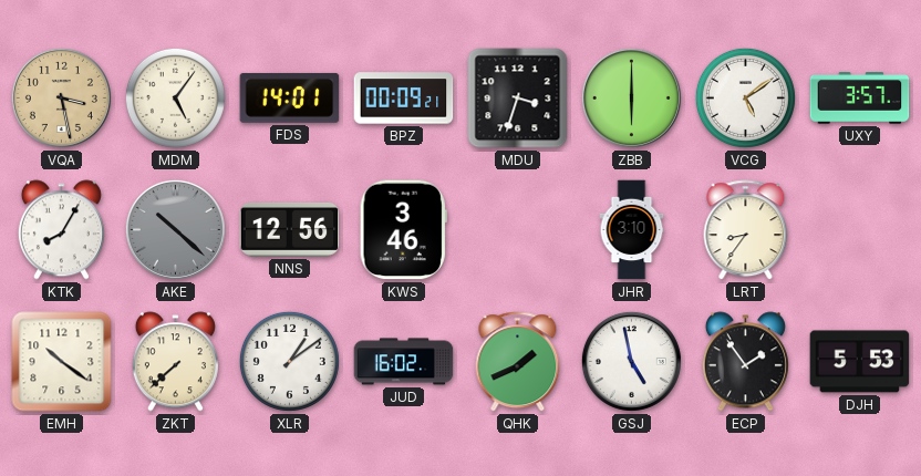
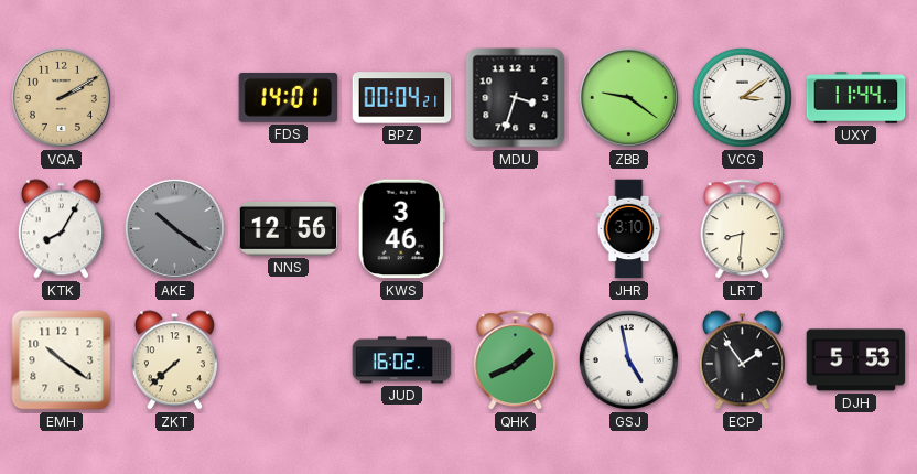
VQA: 3:28 -> 2:10
MDM: 5:06 -> none
BPZ: 00:09 -> 00:04
ZBB: 6:00 -> 9:21
VCG: 5:09 -> 3:09
UXY: 3:57 -> 11:44
AKE: 10:22 -> 10:21
LRT: 8:36 -> 8:31
XLR: 1:09 -> none
